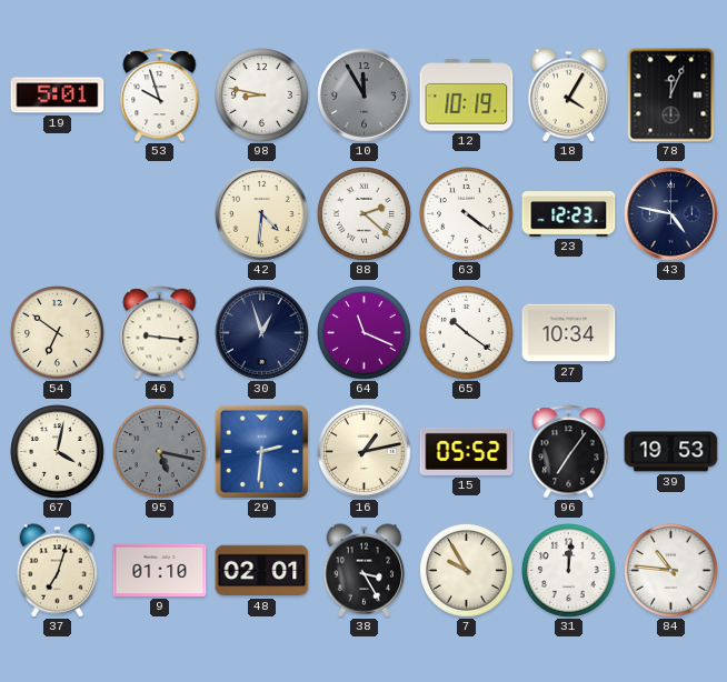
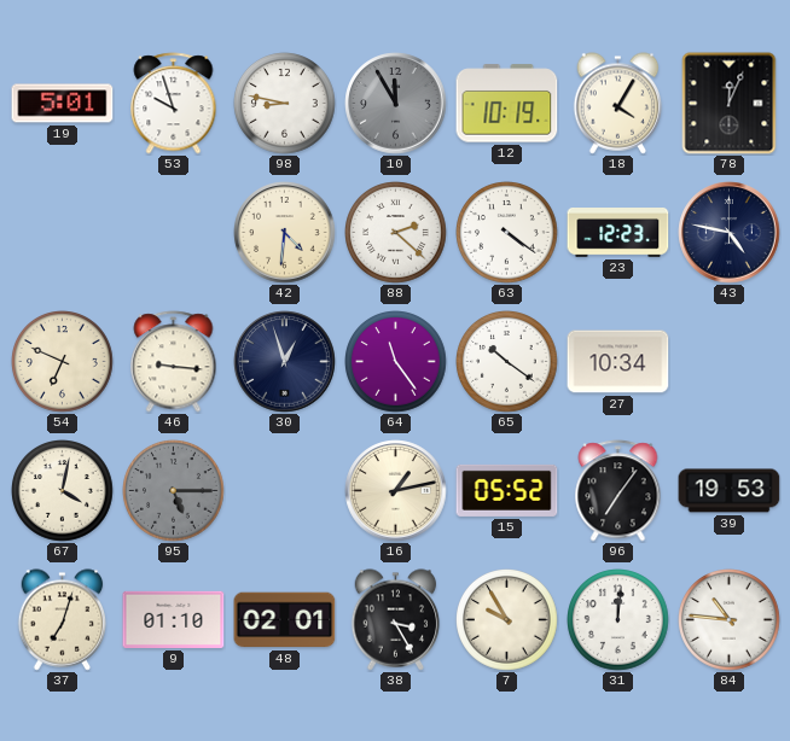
54: 6:51 -> 6:49
64: 11:19 -> 11:24
95: 5:17 -> 5:15
29: 2:31 -> none
